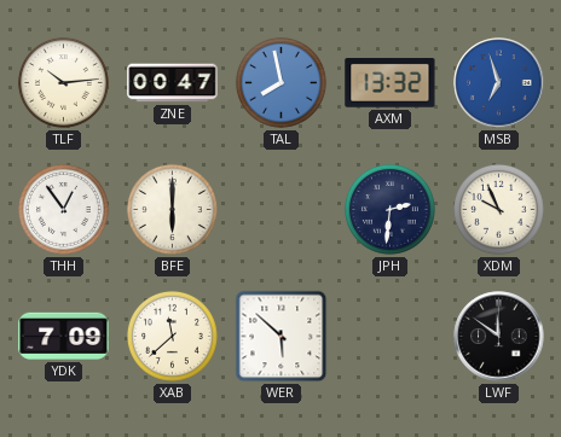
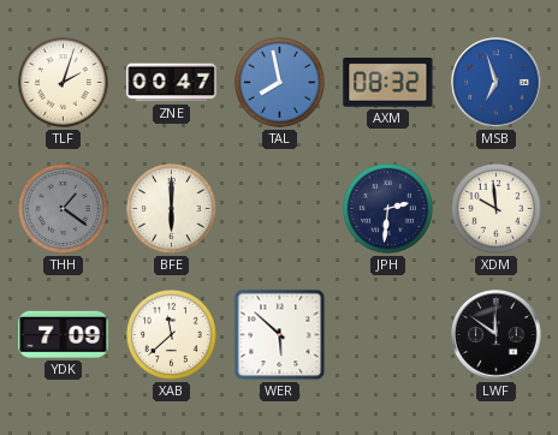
TLF: 10:14 -> 2:03
AXM: 13:32 -> 08:32
THH: 12:54 -> 1:21
THH dial: white -> grey
XDM: 9:56 -> 9:59
